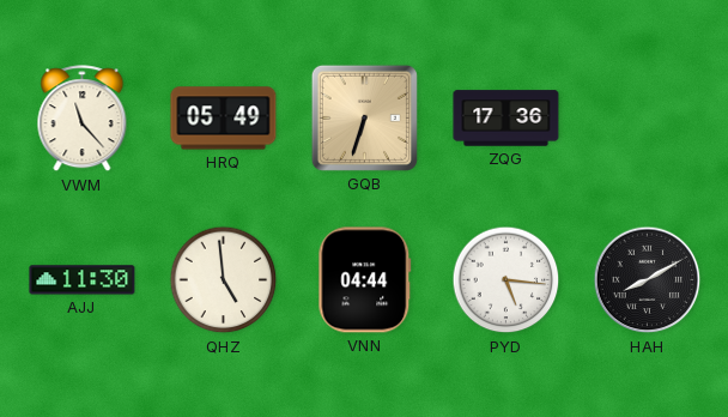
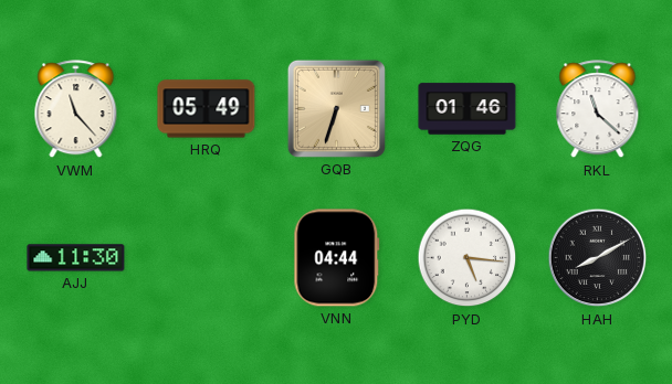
ZQG: 17:36 -> 01:46
RKL: none -> 11:22
QHZ: 4:59 -> none
